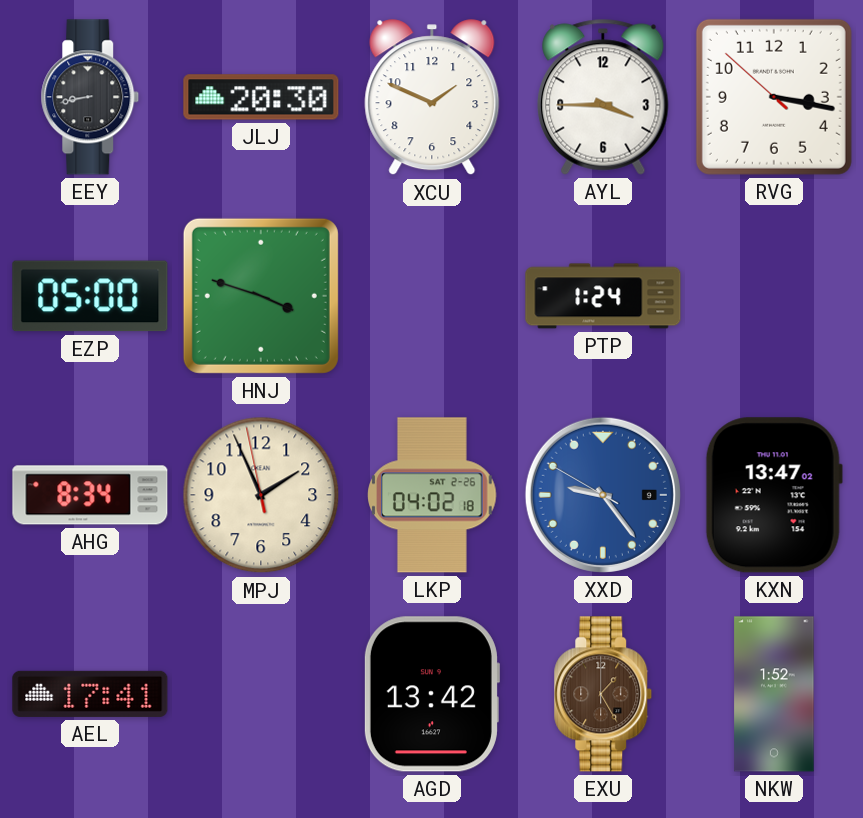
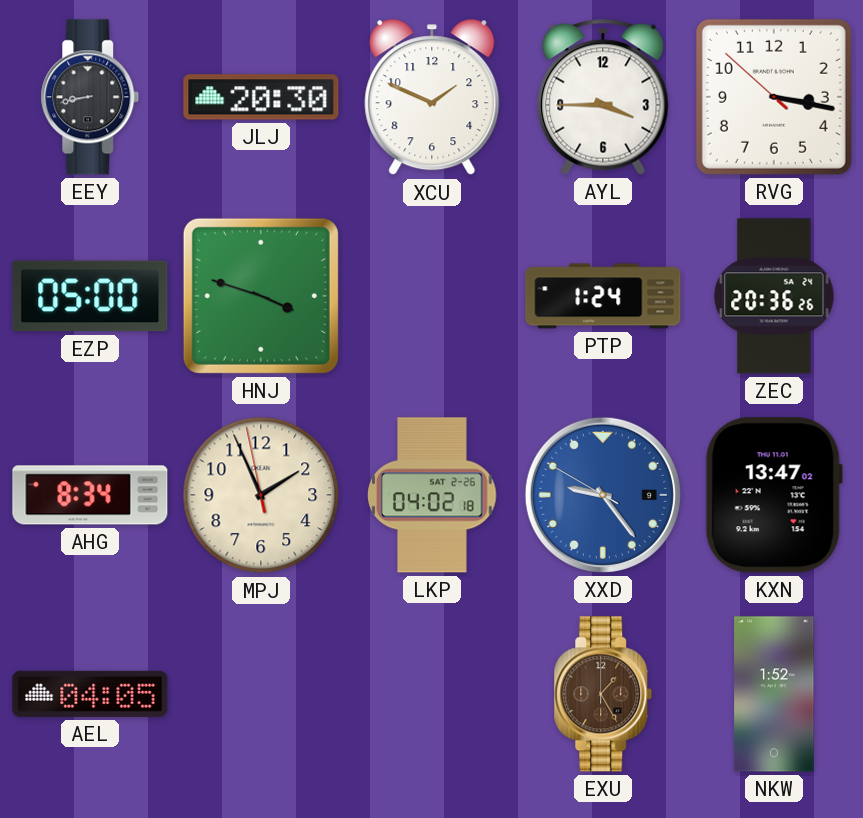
ZEC: none -> 20:36
AEL: 17:41 -> 04:05
AGD: 13:42 -> none
